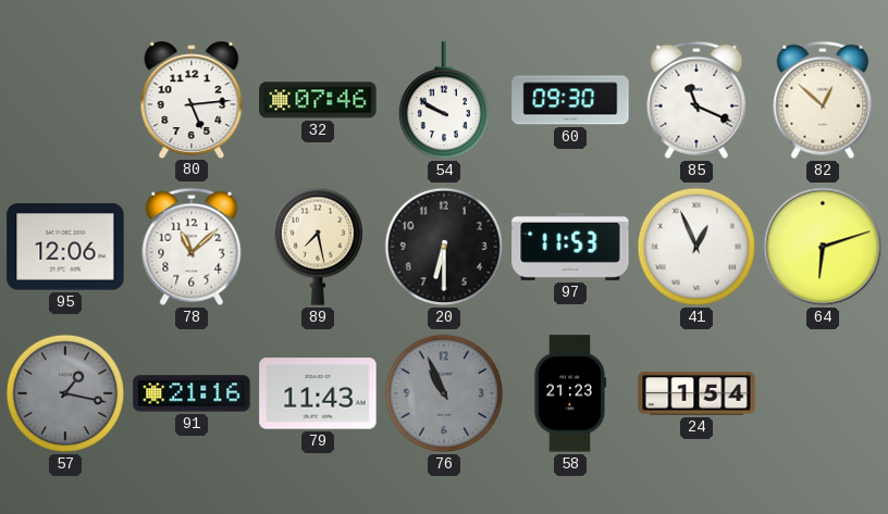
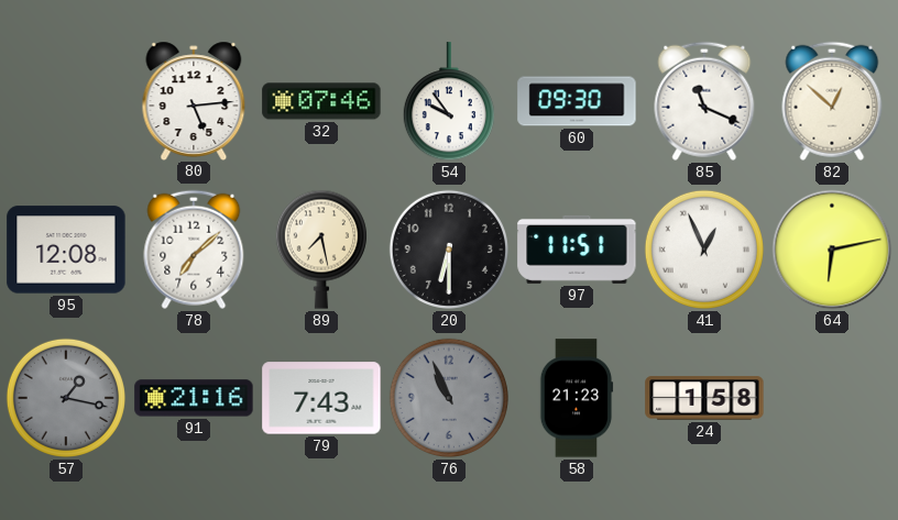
54: 9:50 -> 9:54
95: 12:06 -> 12:08
78: 11:08 -> 7:08
97: 11:53 -> 11:51
64: 6:12 -> 6:13
79: 11:43 -> 7:43
24: 1:54 -> 1:58
